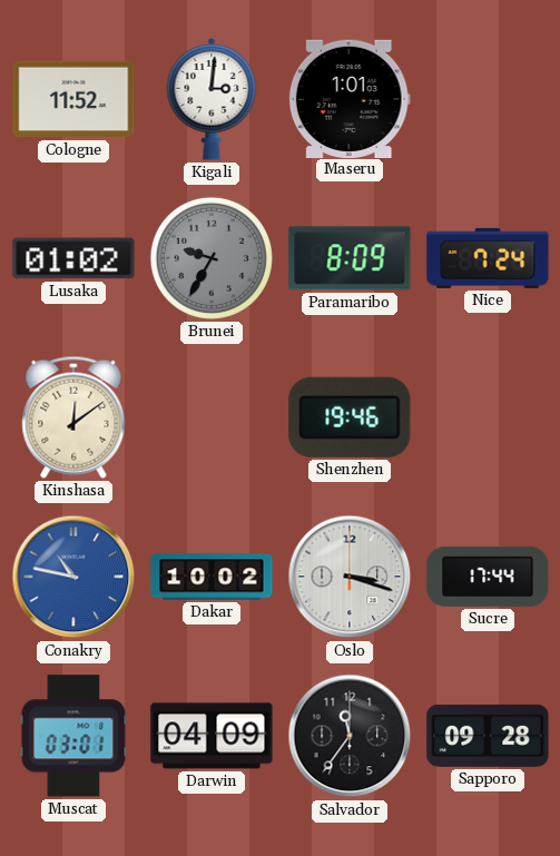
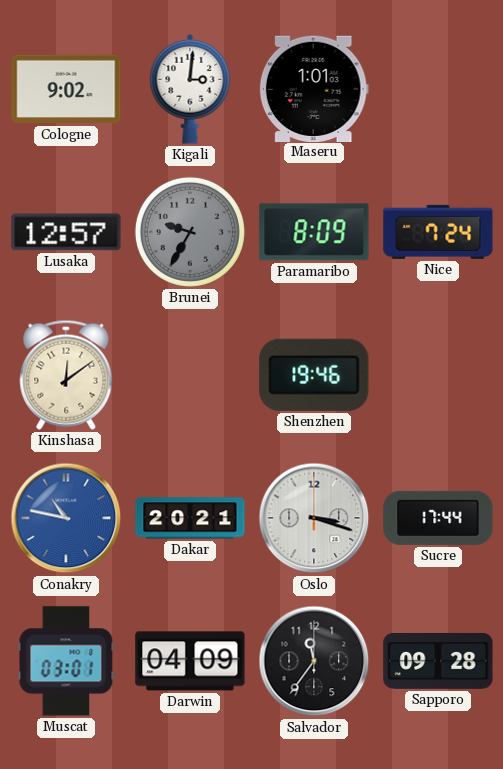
Cologne: 11:52 -> 9:02
Lusaka: 01:02 -> 12:57
Dakar: 10:02 -> 20:21
